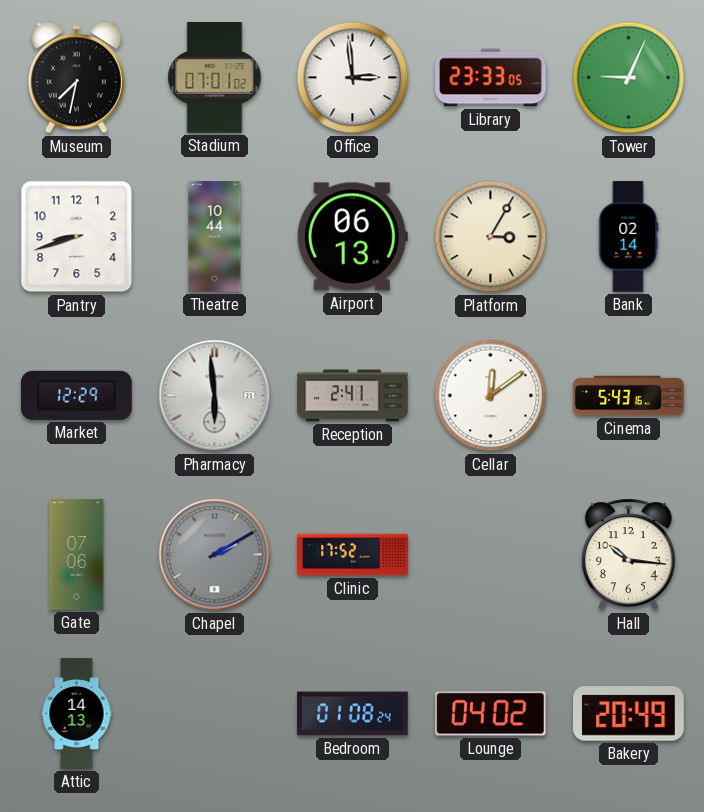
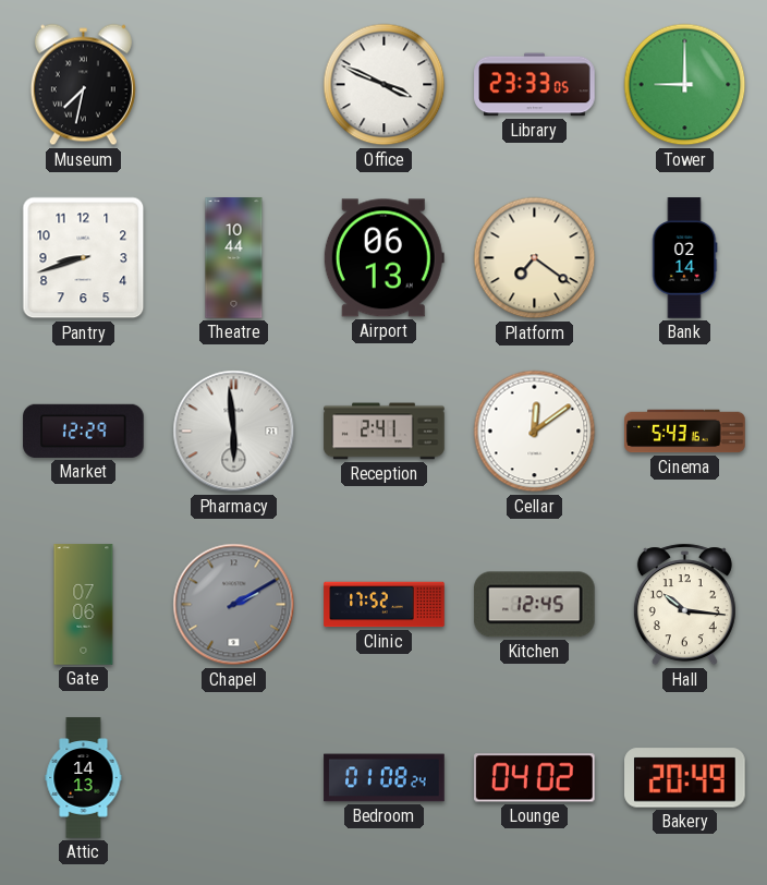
Stadium: 07:01 -> none
Office: 2:59 -> 3:49
Tower: 9:04 -> 9:00
Platform: 3:05 -> 7:21
Kitchen: none -> 12:45
